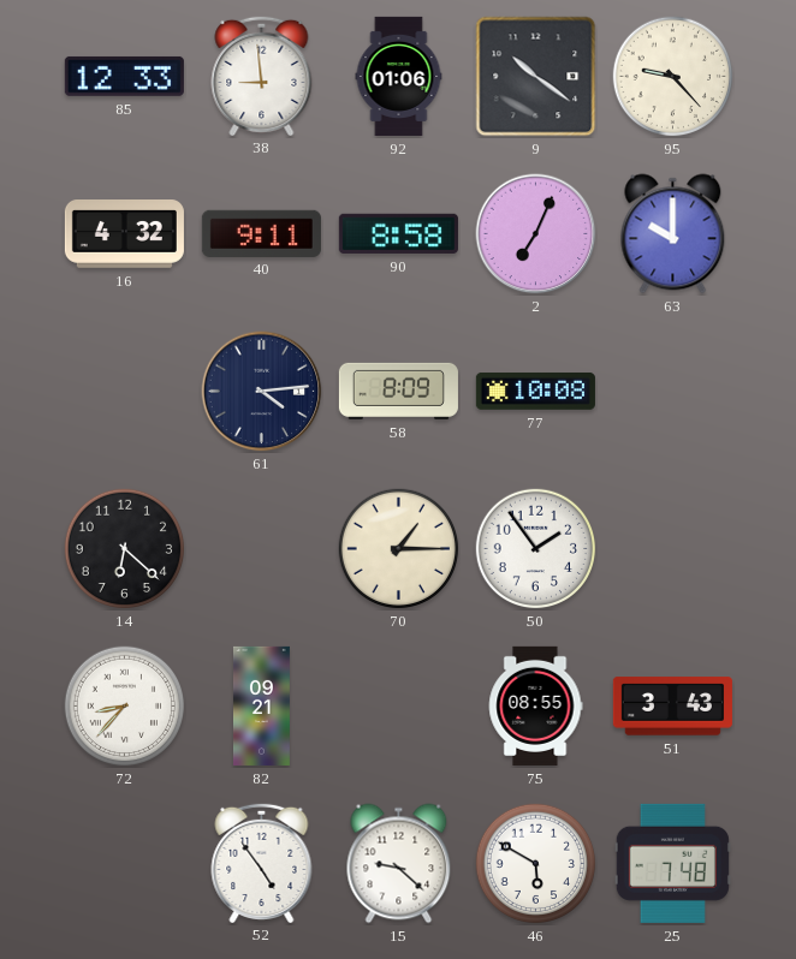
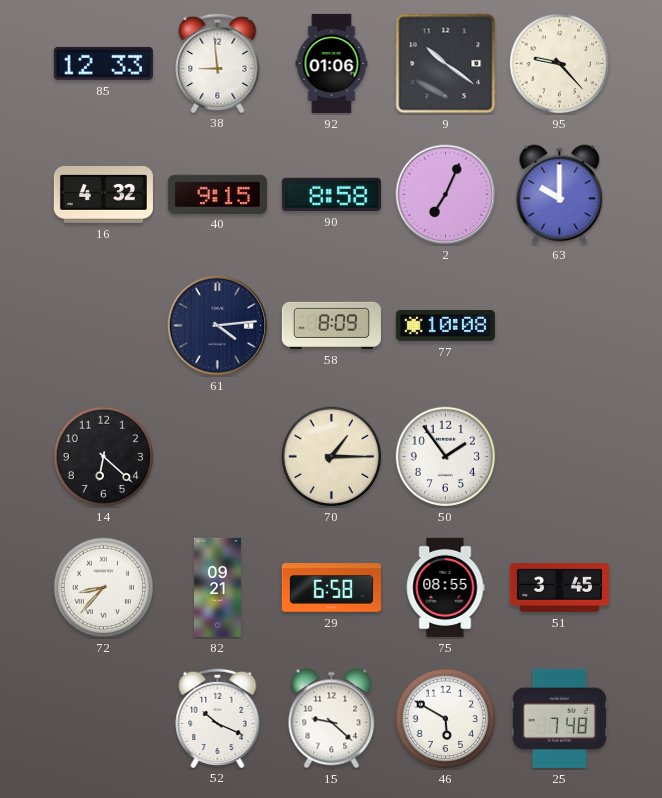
40: 9:11 -> 9:15
29: none -> 6:58
51: 3:43 -> 3:45
52: 4:54 -> 10:19
